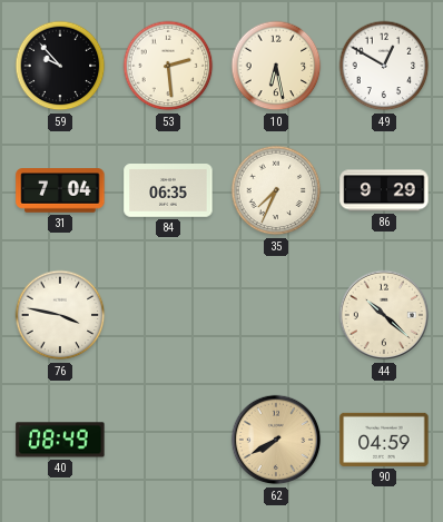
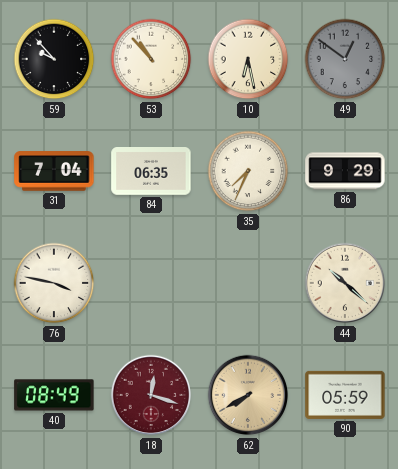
53: 2:29 -> 10:53
49: 12:50 -> 12:51
49 dial: white -> grey
18: none -> 12:18
90: 04:59 -> 05:59
